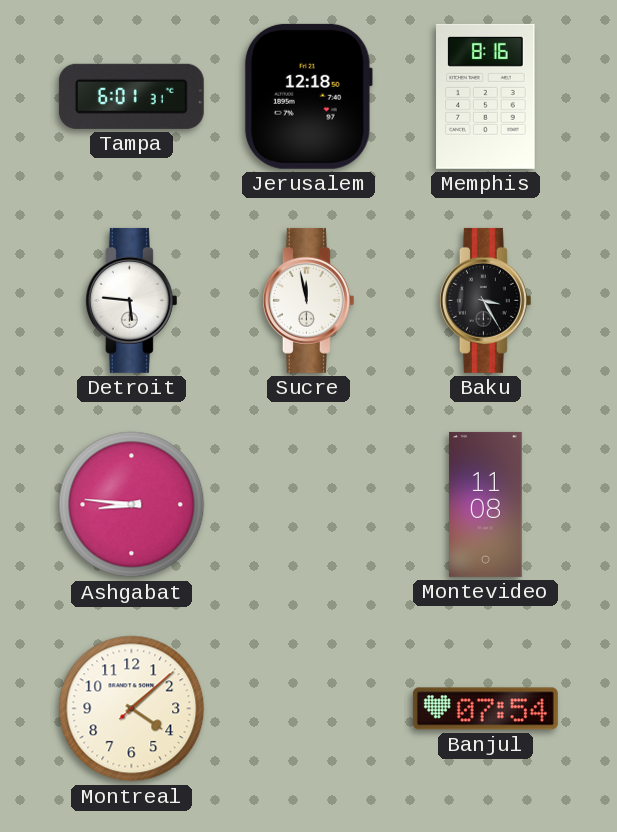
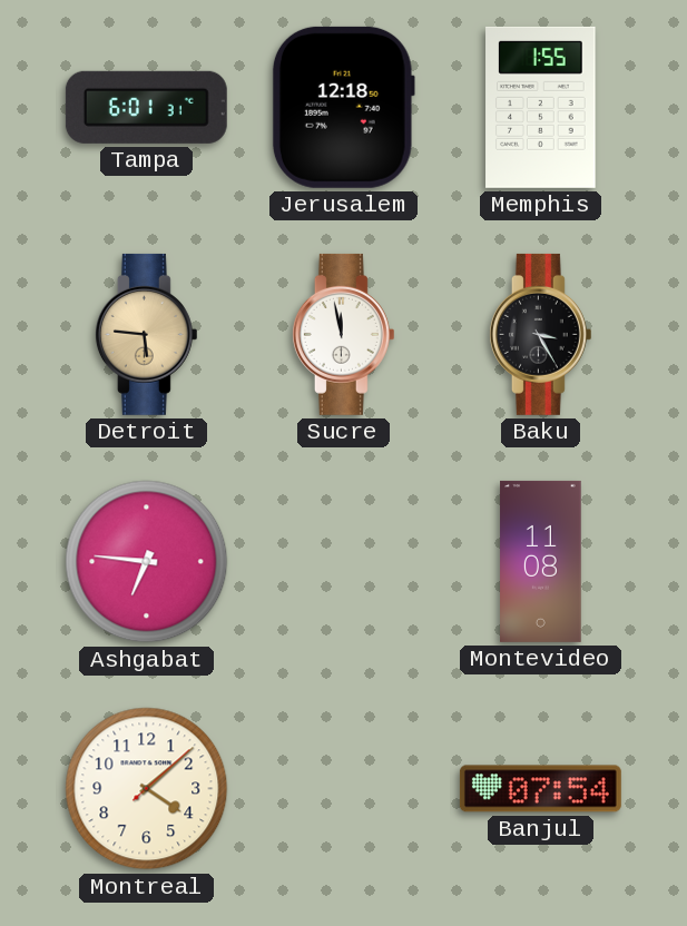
Memphis: 8:16 -> 1:55
Detroit dial: white -> champagne
Ashgabat: 8:46 -> 6:46
